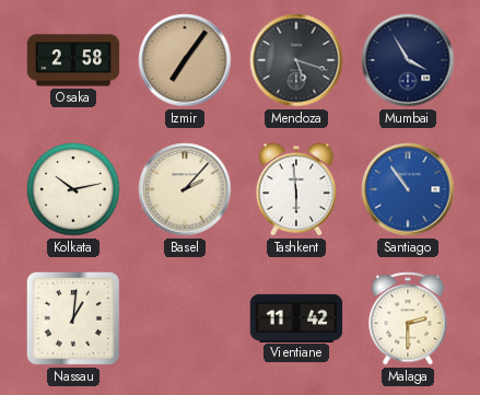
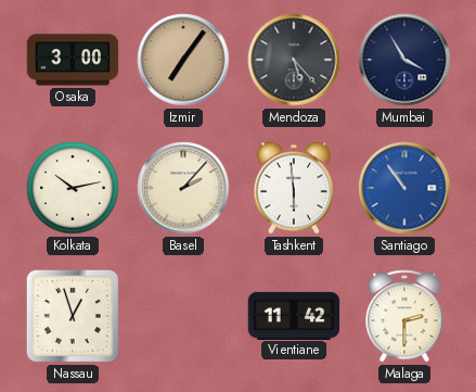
Osaka: 2:58 -> 3:00
Mendoza: 5:18 -> 5:23
Nassau: 1:01 -> 12:57
